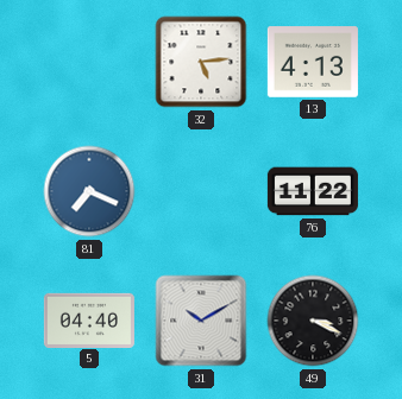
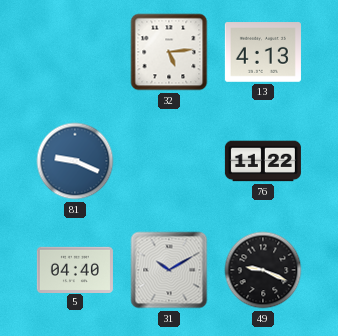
81: 7:19 -> 9:19
49: 3:19 -> 9:19
